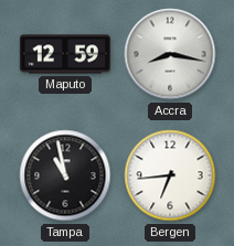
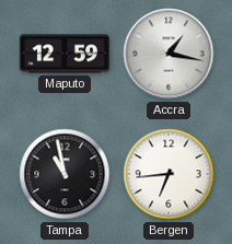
Accra: 8:17 -> 1:17
